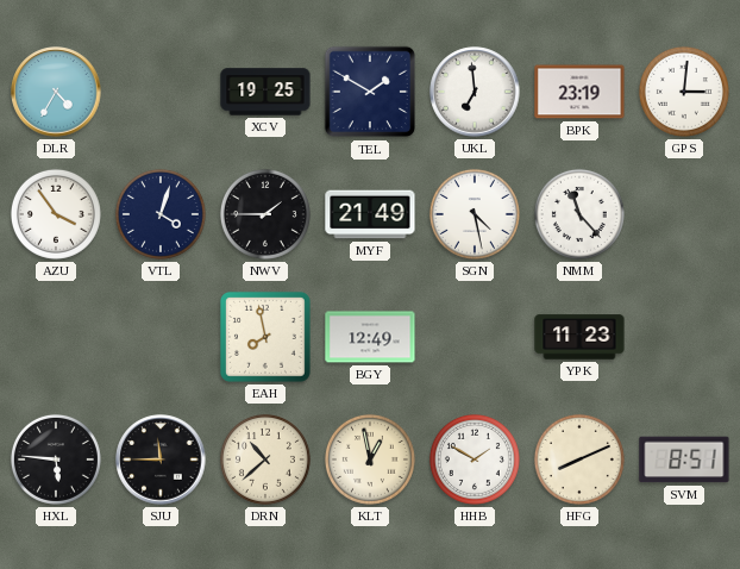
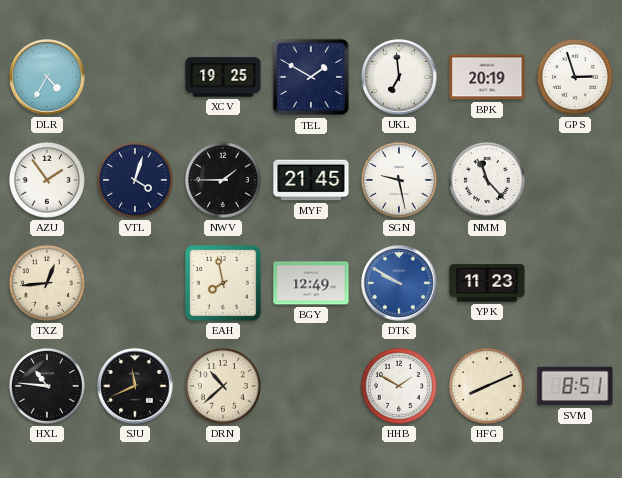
BPK: 23:19 -> 20:19
GPS: 3:01 -> 2:57
AZU: 3:54 -> 1:54
MYF: 21:49 -> 21:45
SGN: 4:28 -> 9:28
TXZ: none -> 12:44
DTK: none -> 9:50
HXL: 5:46 -> 10:46
SJU: 11:45 -> 11:41
KLT: 12:58 -> none
